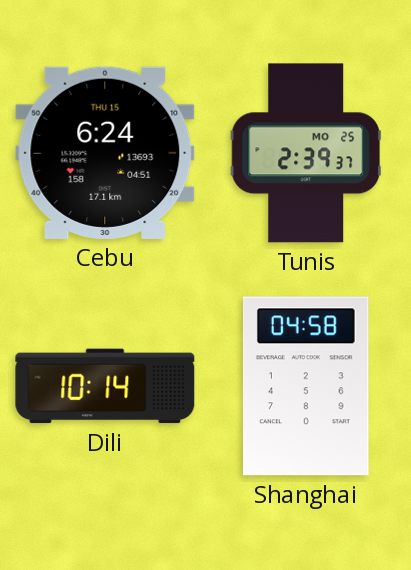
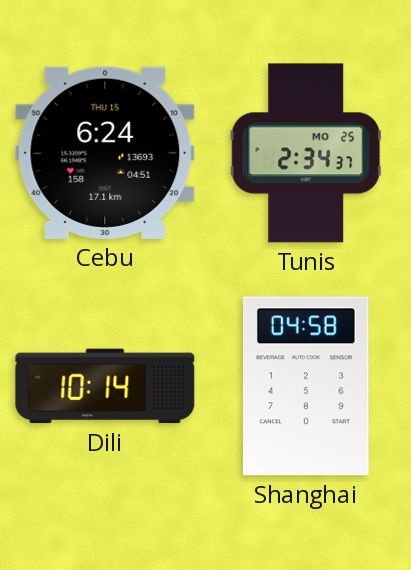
Tunis: 2:39 -> 2:34
